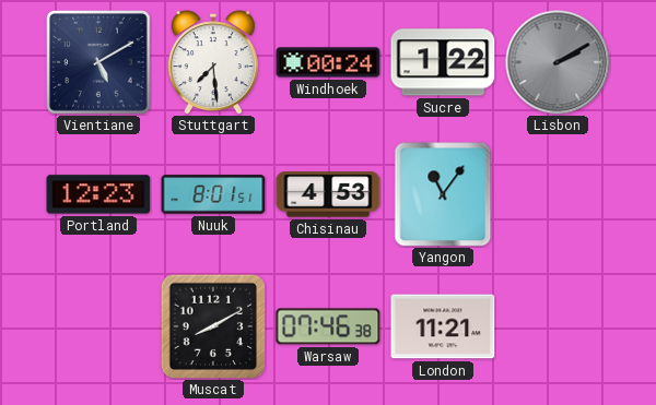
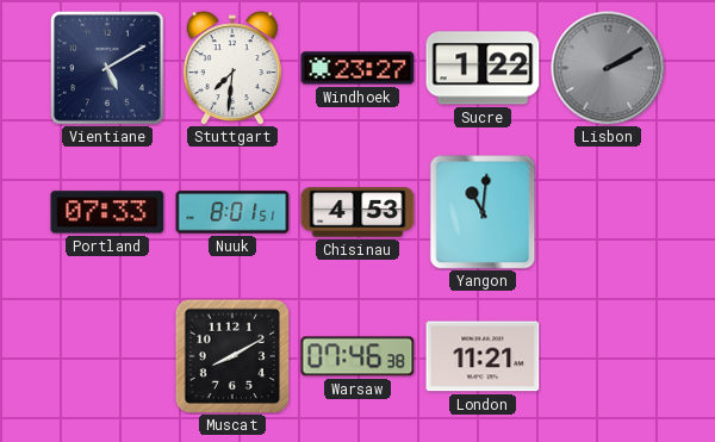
Stuttgart: 7:29 -> 7:31
Windhoek: 00:24 -> 23:27
Portland: 12:23 -> 07:33
Yangon: 11:06 -> 11:01
